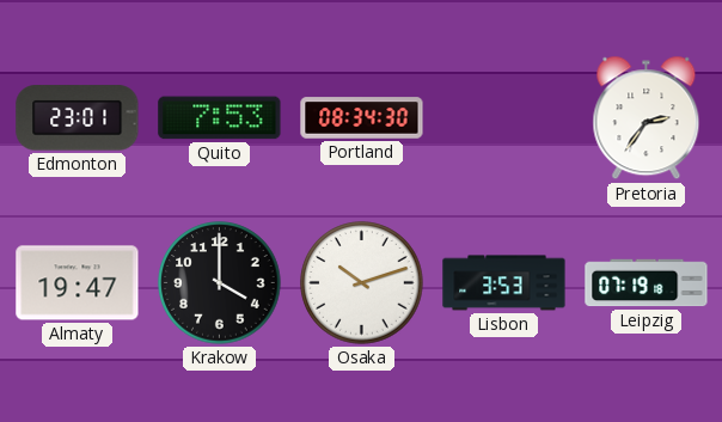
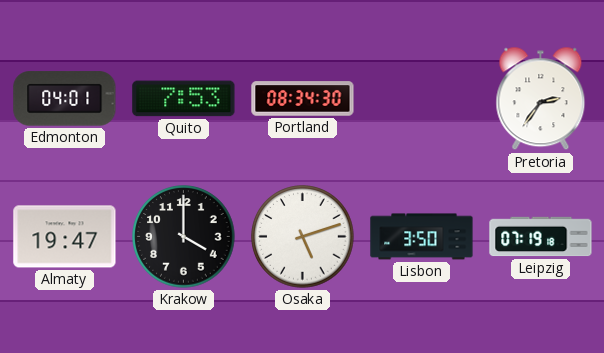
Edmonton: 23:01 -> 04:01
Osaka: 10:12 -> 5:12
Lisbon: 3:53 -> 3:50
